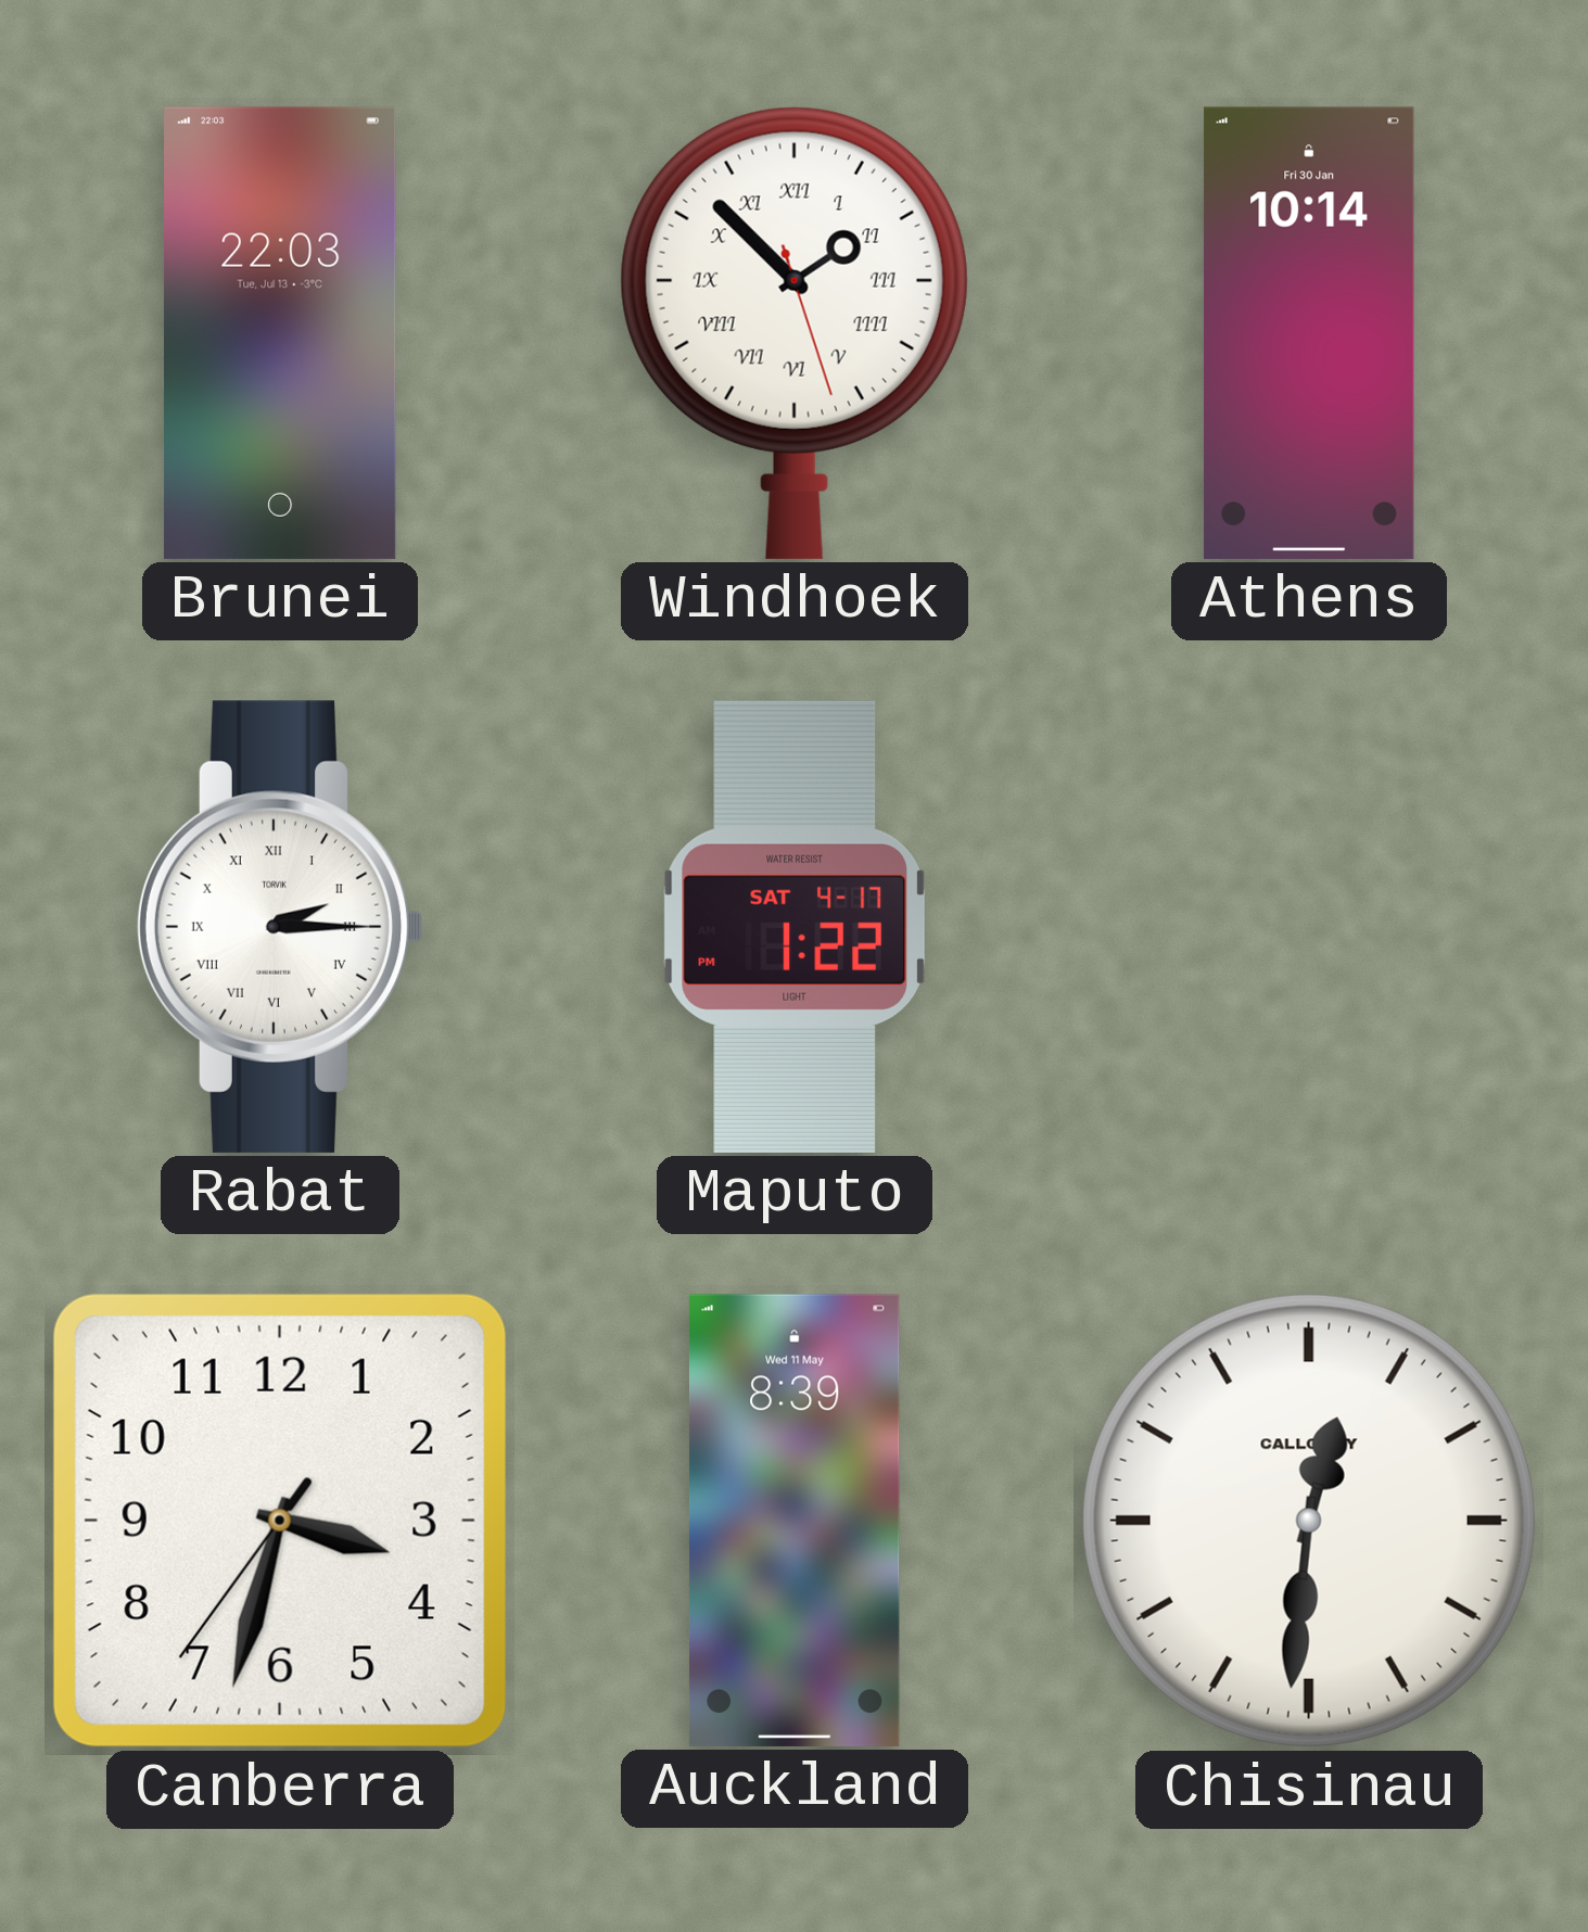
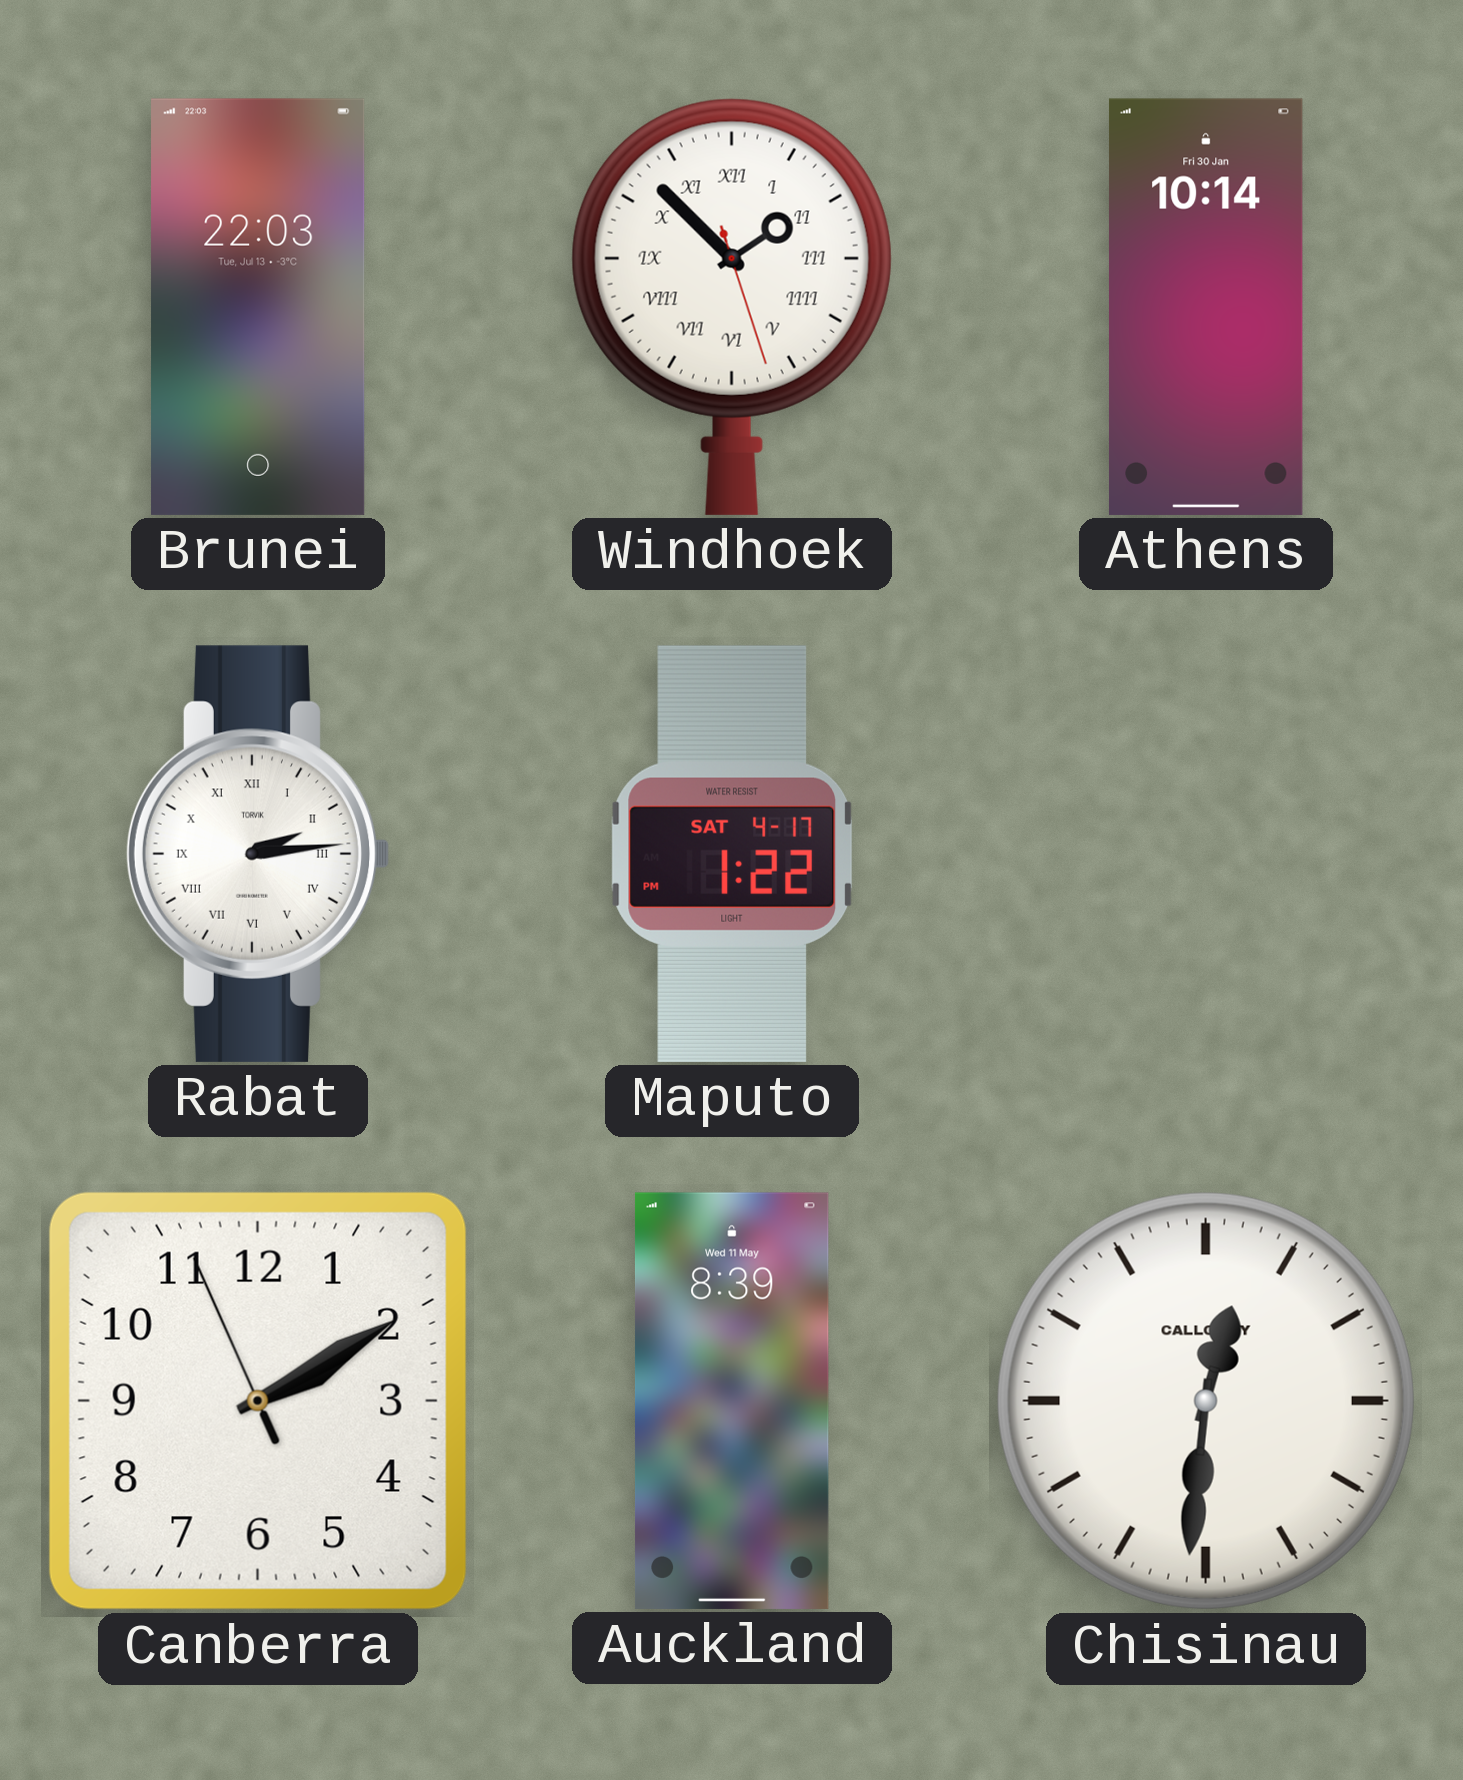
Rabat: 2:15 -> 2:14
Canberra: 3:32 -> 2:09
